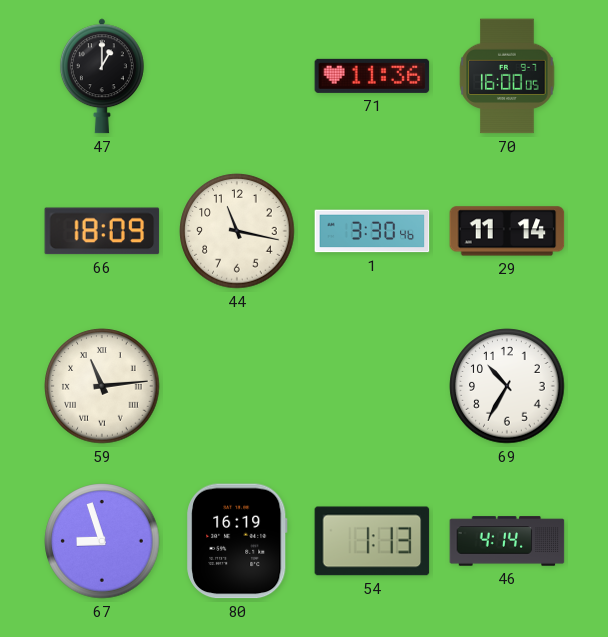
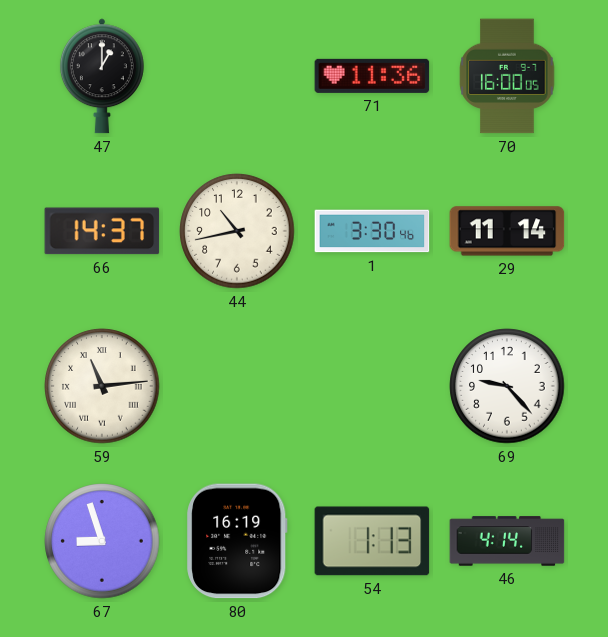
66: 18:09 -> 14:37
44: 11:17 -> 10:43
69: 10:35 -> 9:23
